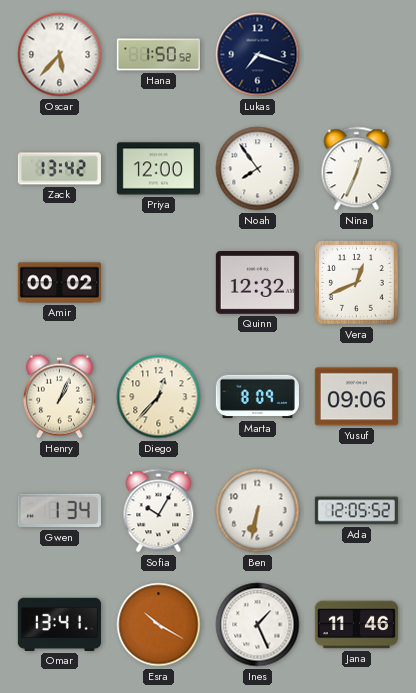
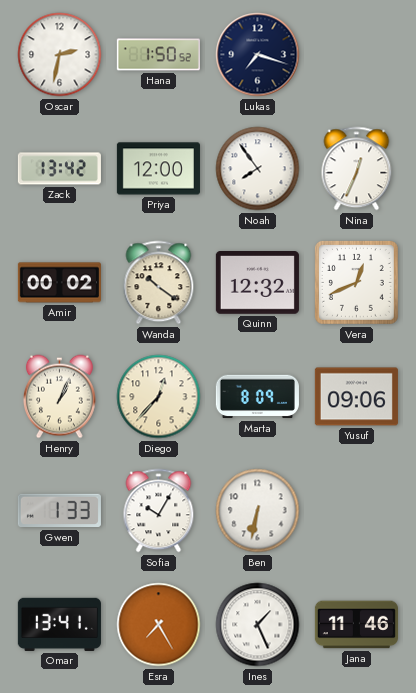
Oscar: 5:37 -> 2:32
Wanda: none -> 10:21
Gwen: 1:34 -> 1:33
Ada: 12:05 -> none
Esra: 10:20 -> 7:25
